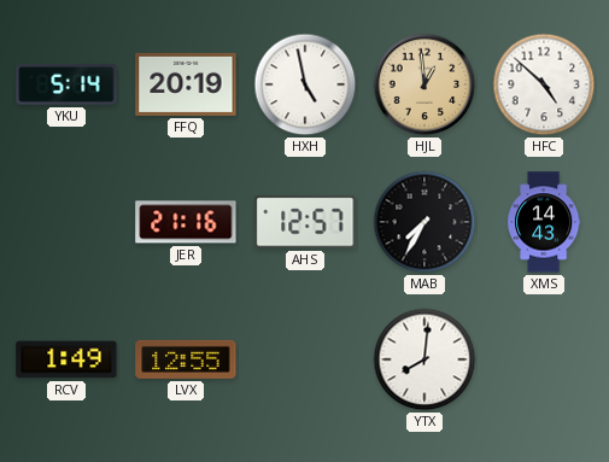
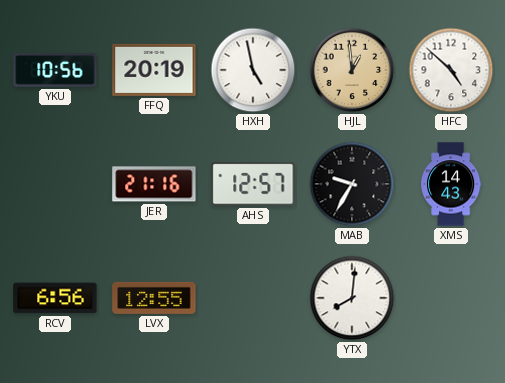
YKU: 5:14 -> 10:56
MAB: 7:35 -> 9:35
RCV: 1:49 -> 6:56
